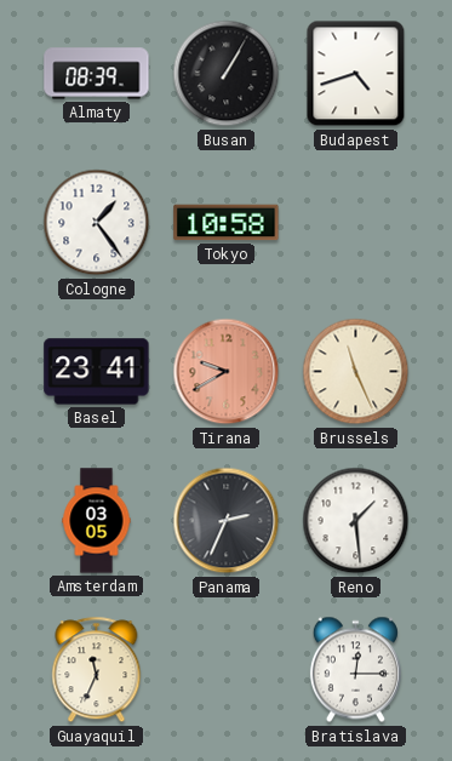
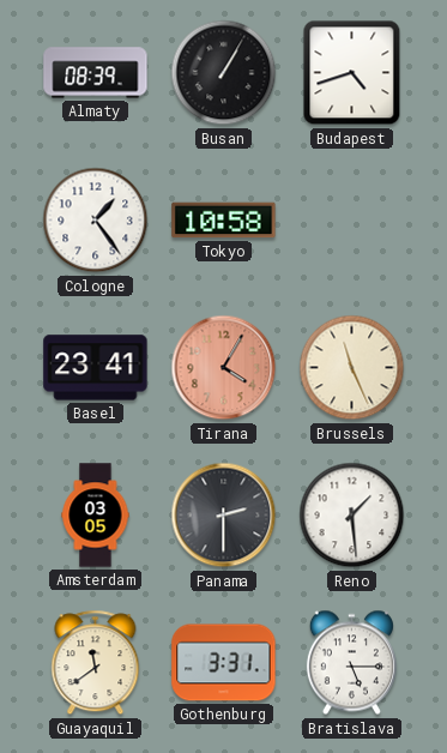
Tirana: 9:40 -> 4:05
Panama: 2:34 -> 2:30
Guayaquil: 11:34 -> 11:39
Gothenburg: none -> 3:31
Bratislava: 12:15 -> 5:15
